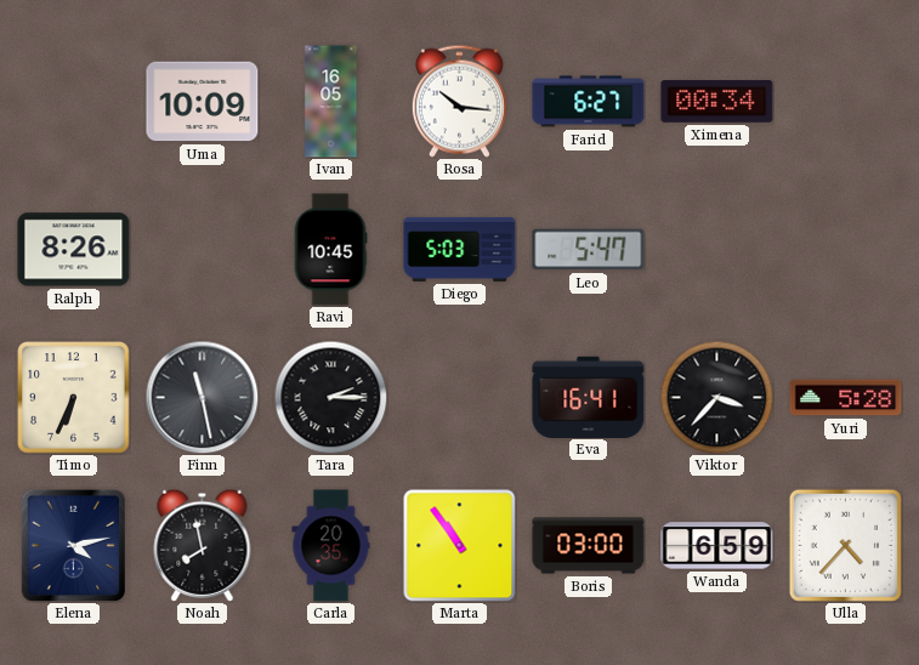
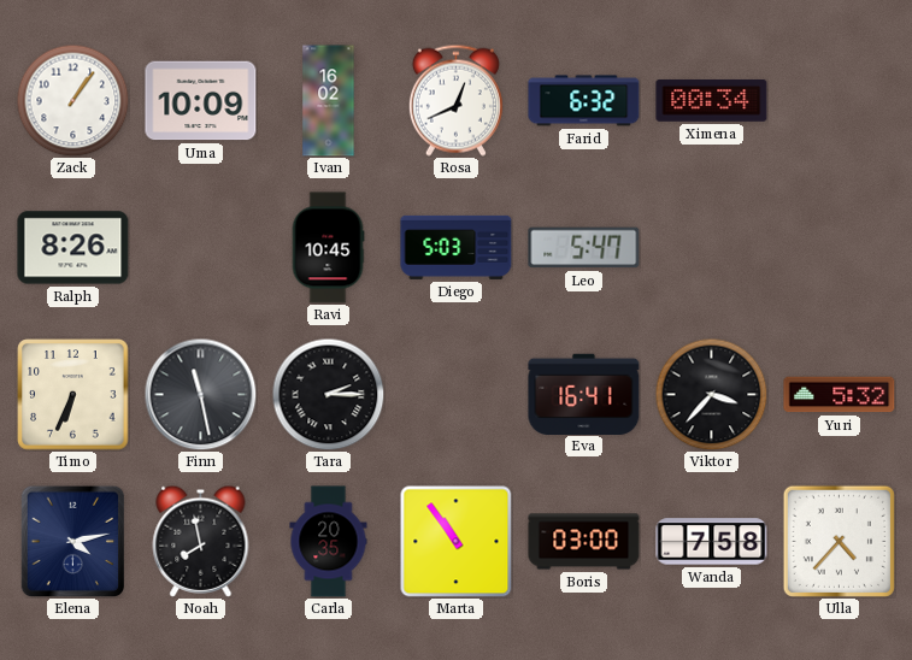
Zack: none -> 1:06
Ivan: 16:05 -> 16:02
Rosa: 10:16 -> 12:41
Farid: 6:27 -> 6:32
Yuri: 5:28 -> 5:32
Wanda: 6:59 -> 7:58
